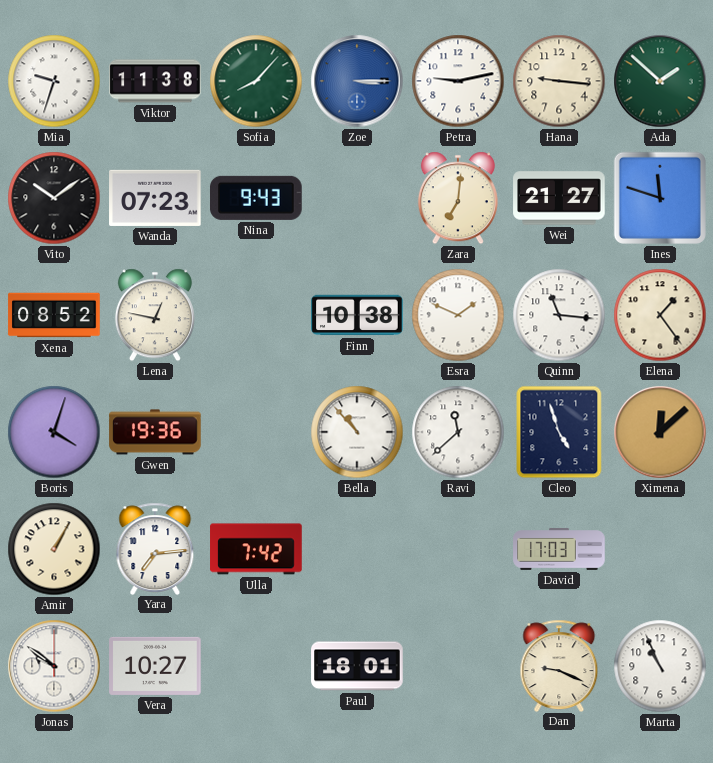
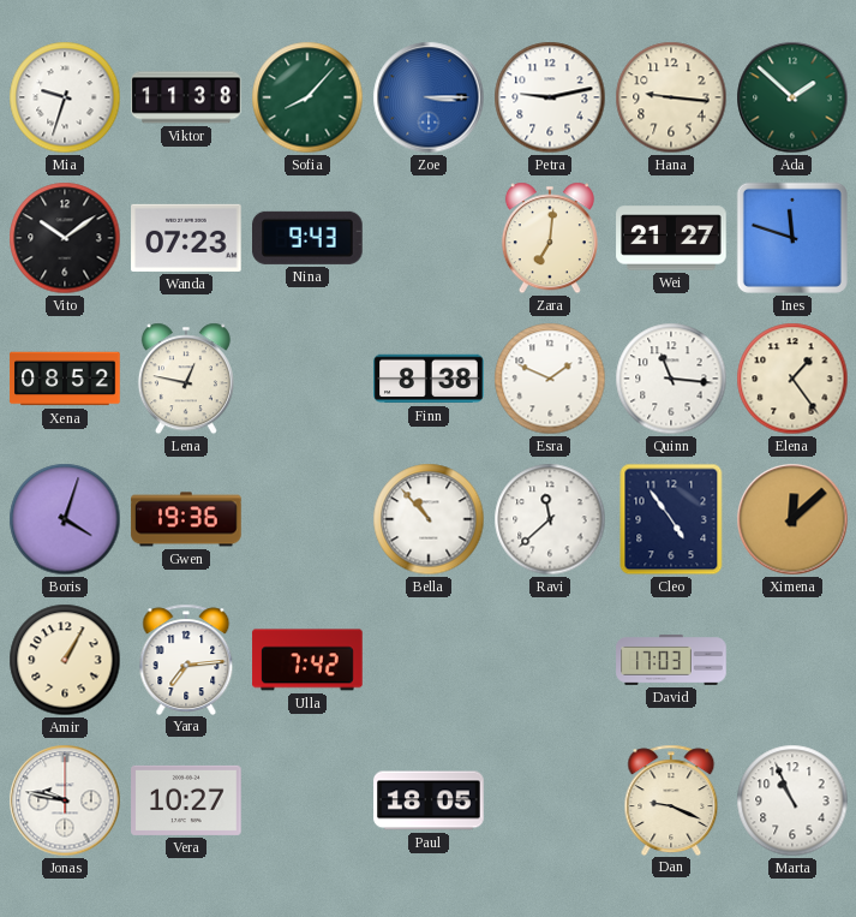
Finn: 10:38 -> 8:38
Cleo: 4:57 -> 4:54
Jonas: 9:51 -> 9:47
Paul: 18:01 -> 18:05
